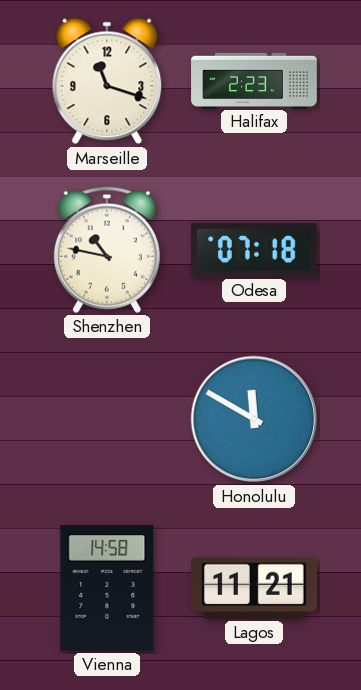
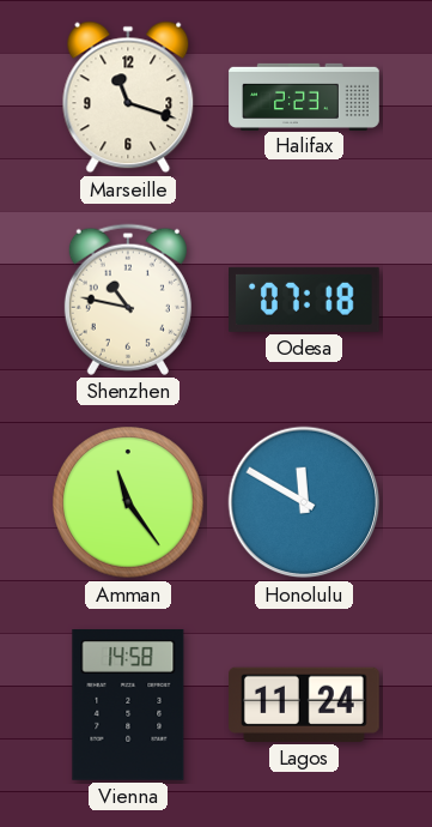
Amman: none -> 11:24
Lagos: 11:21 -> 11:24
